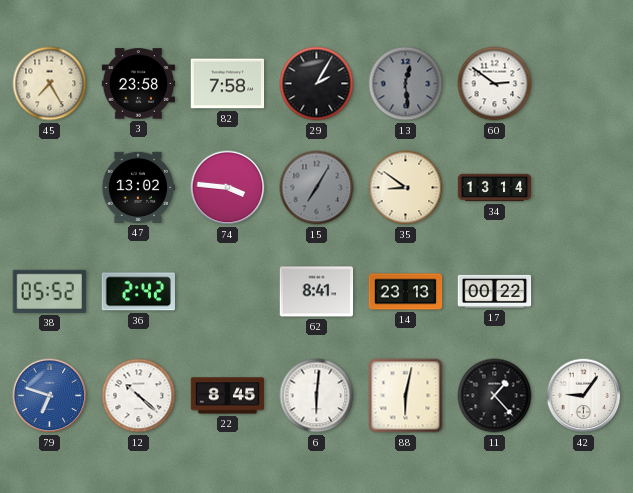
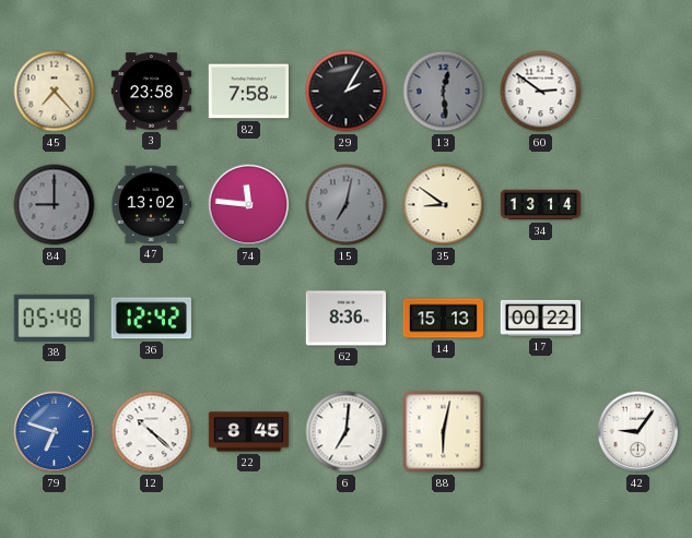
45: 7:25 -> 7:23
84: none -> 9:00
74: 3:46 -> 11:46
15: 7:05 -> 7:02
38: 05:52 -> 05:48
36: 2:42 -> 12:42
62: 8:41 -> 8:36
14: 23:13 -> 15:13
6: 6:01 -> 7:01
11: 1:23 -> none
